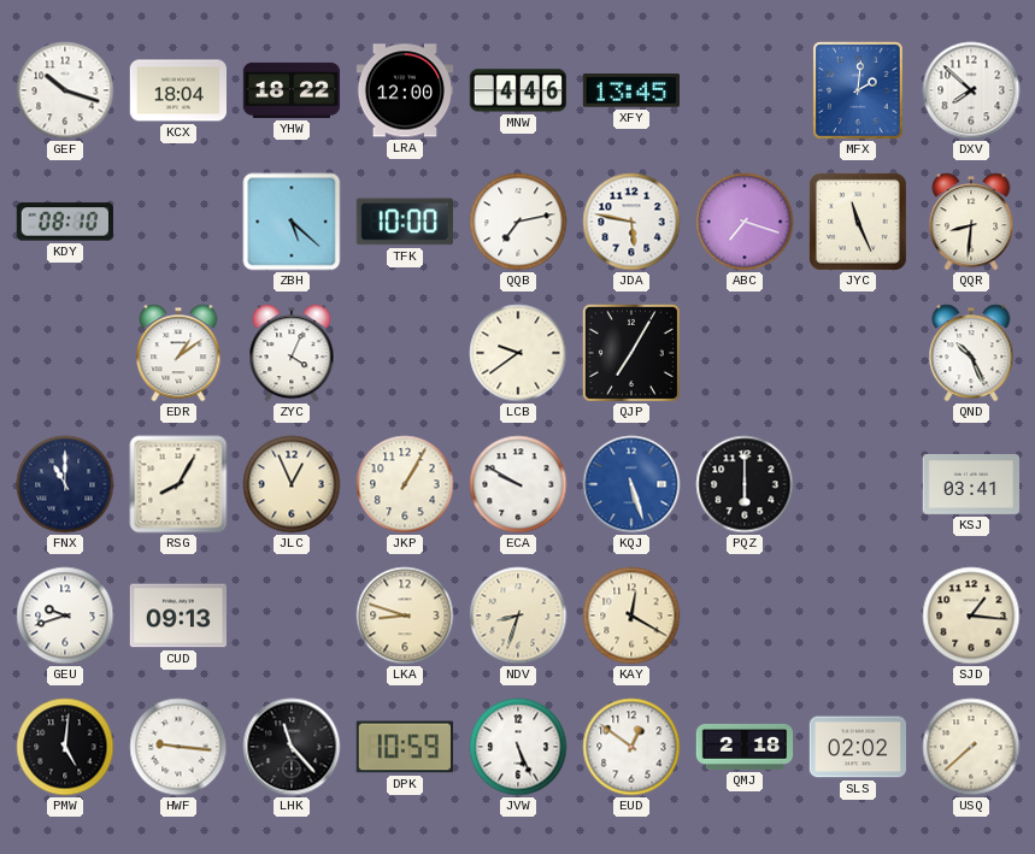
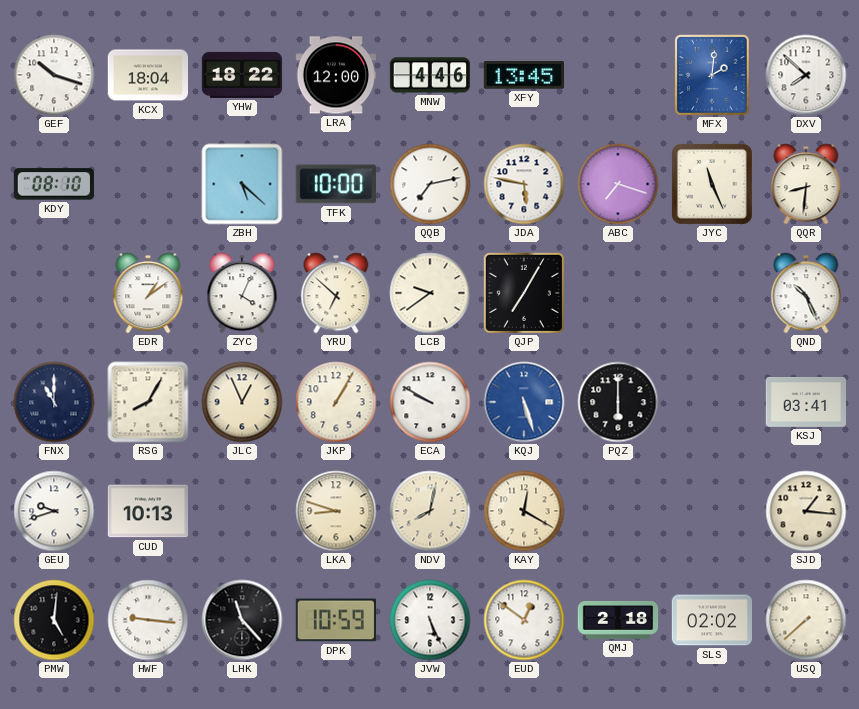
YRU: none -> 6:52
CUD: 09:13 -> 10:13
NDV: 8:33 -> 8:02
